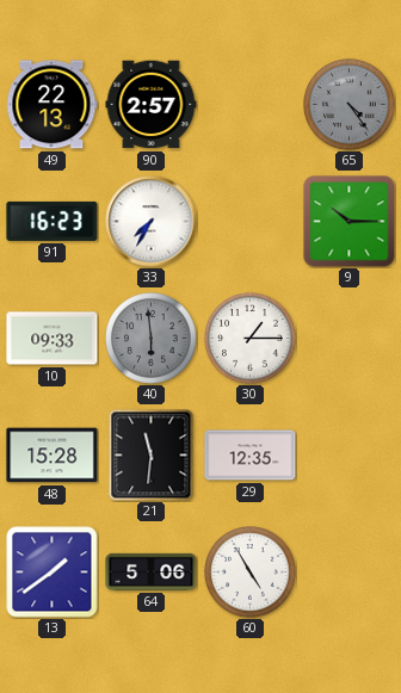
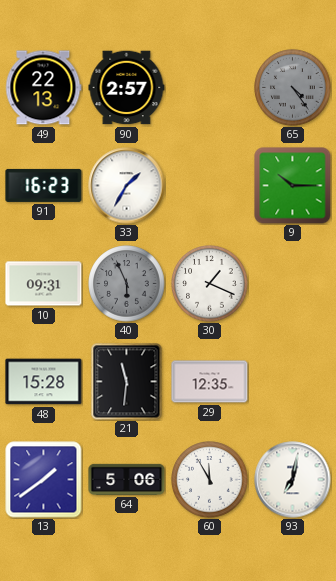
33: 7:35 -> 1:35
10: 09:33 -> 09:31
40: 5:59 -> 5:56
30: 1:15 -> 1:19
60: 4:55 -> 11:55
93: none -> 7:02
